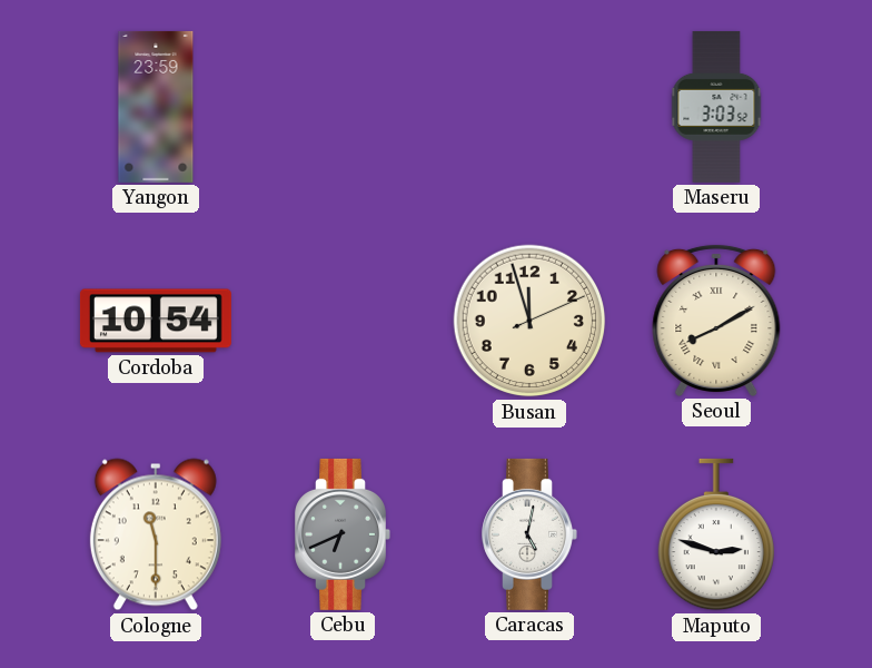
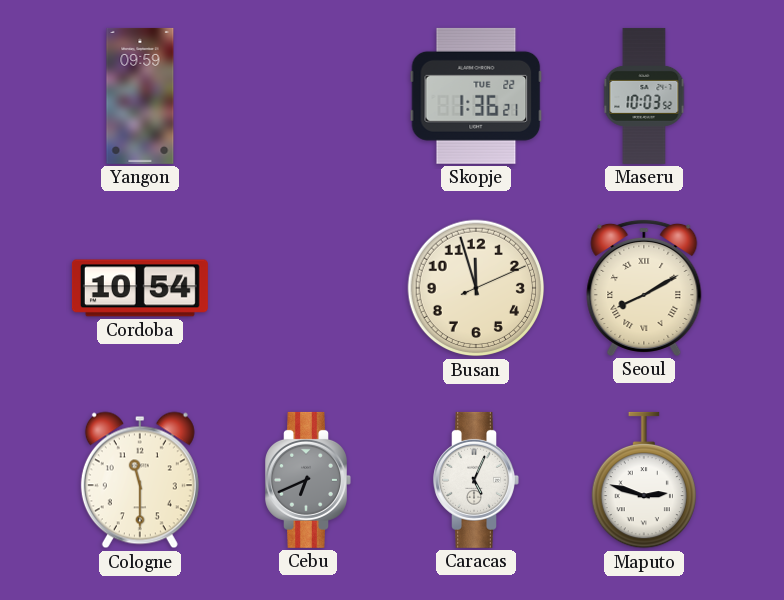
Yangon: 23:59 -> 09:59
Skopje: none -> 1:36
Maseru: 3:03 -> 10:03
Caracas: 5:02 -> 5:04
